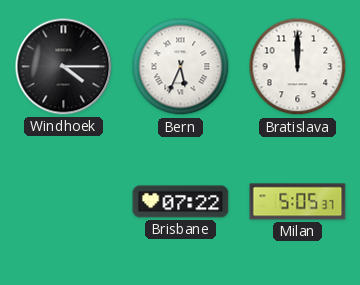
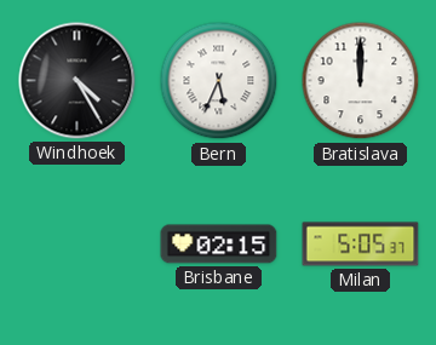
Windhoek: 4:15 -> 4:25
Brisbane: 07:22 -> 02:15
